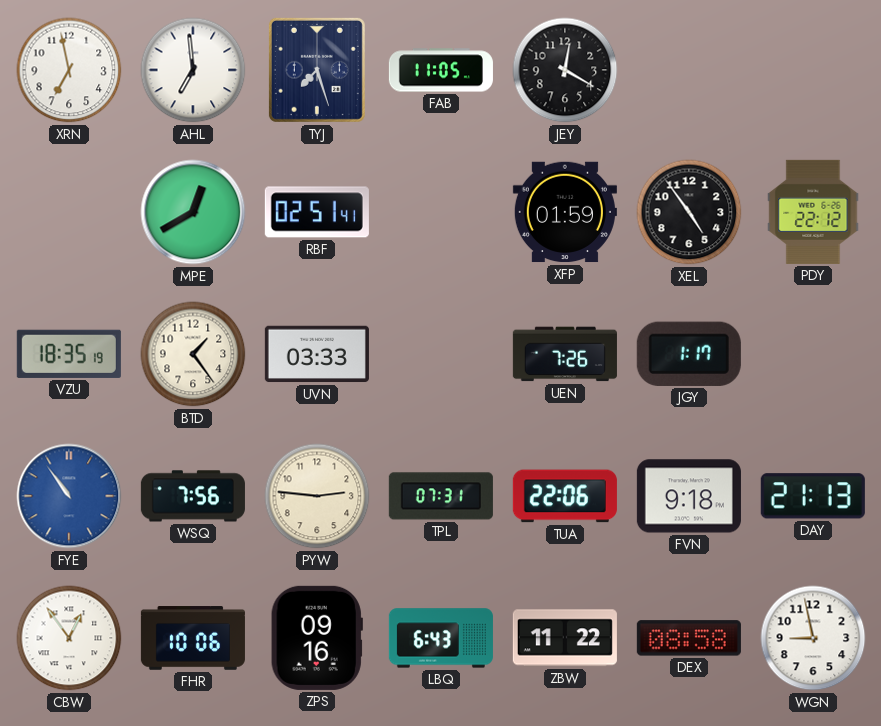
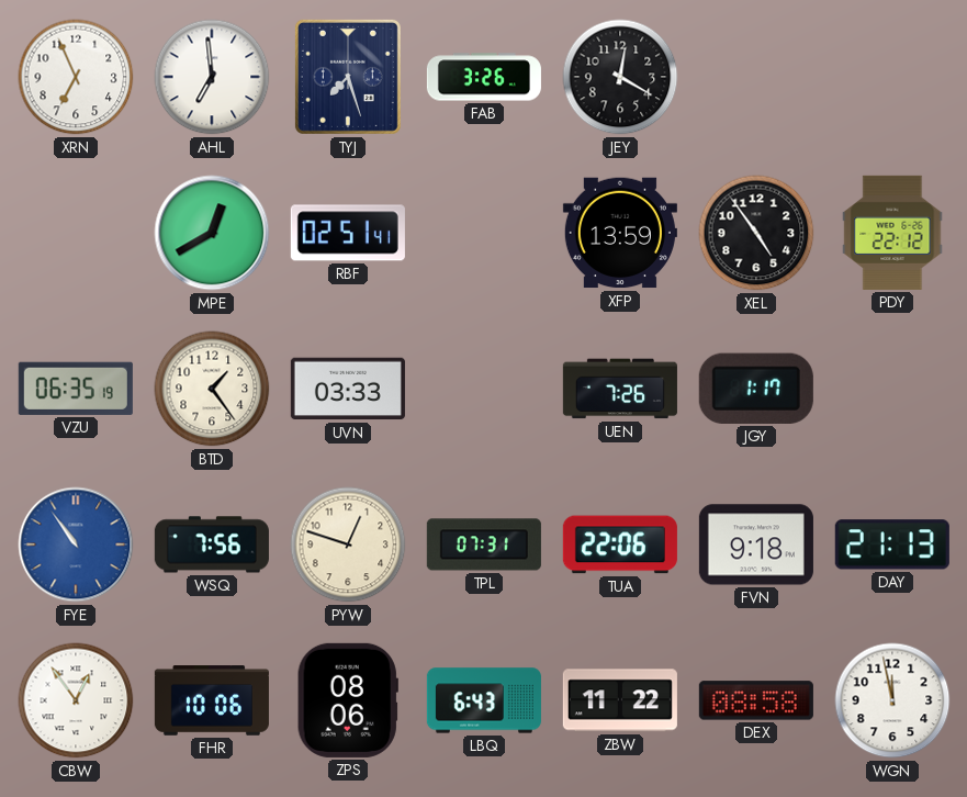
XRN: 6:58 -> 6:56
FAB: 11:05 -> 3:26
XFP: 01:59 -> 13:59
VZU: 18:35 -> 06:35
PYW: 2:46 -> 12:48
ZPS: 09:16 -> 08:06
WGN: 8:58 -> 11:58
